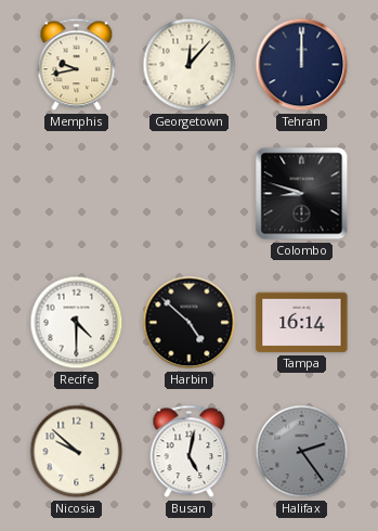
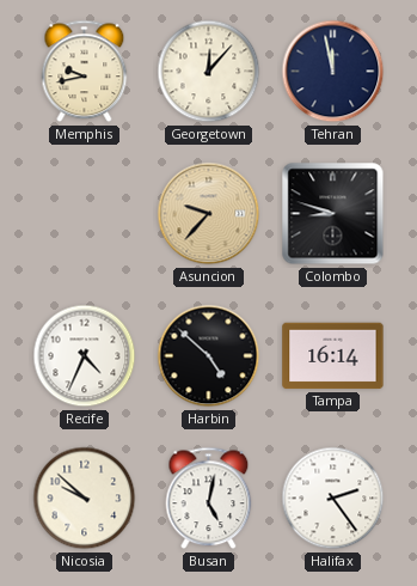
Tehran: 12:00 -> 11:58
Asuncion: none -> 9:37
Recife: 4:30 -> 4:34
Halifax dial: grey -> white
